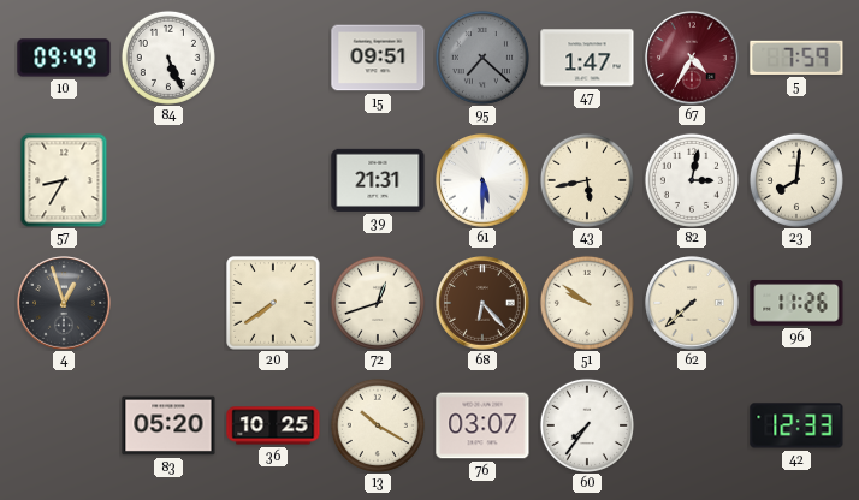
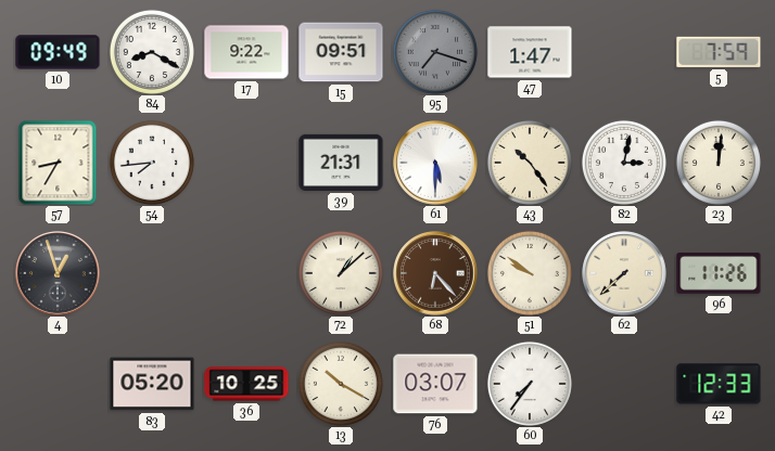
84: 5:26 -> 8:20
17: none -> 9:22
95: 7:22 -> 7:18
67: 4:35 -> none
54: none -> 7:44
43: 5:43 -> 10:24
23: 8:01 -> 12:01
20: 7:39 -> none
72: 12:42 -> 1:08
